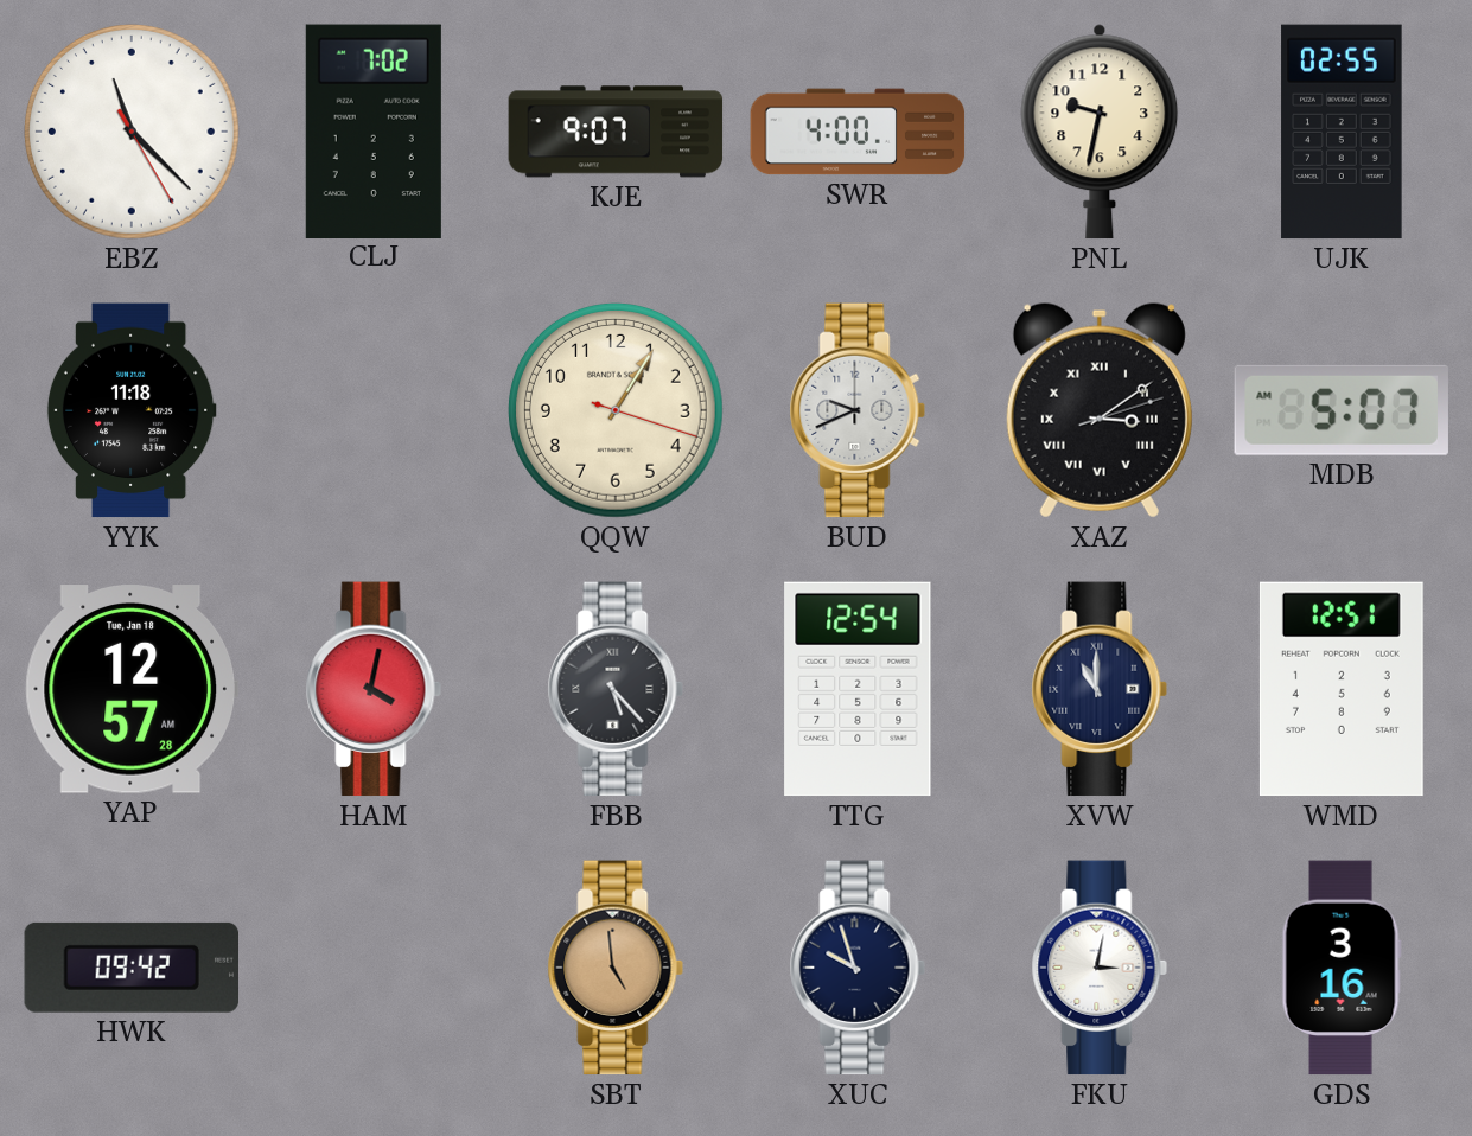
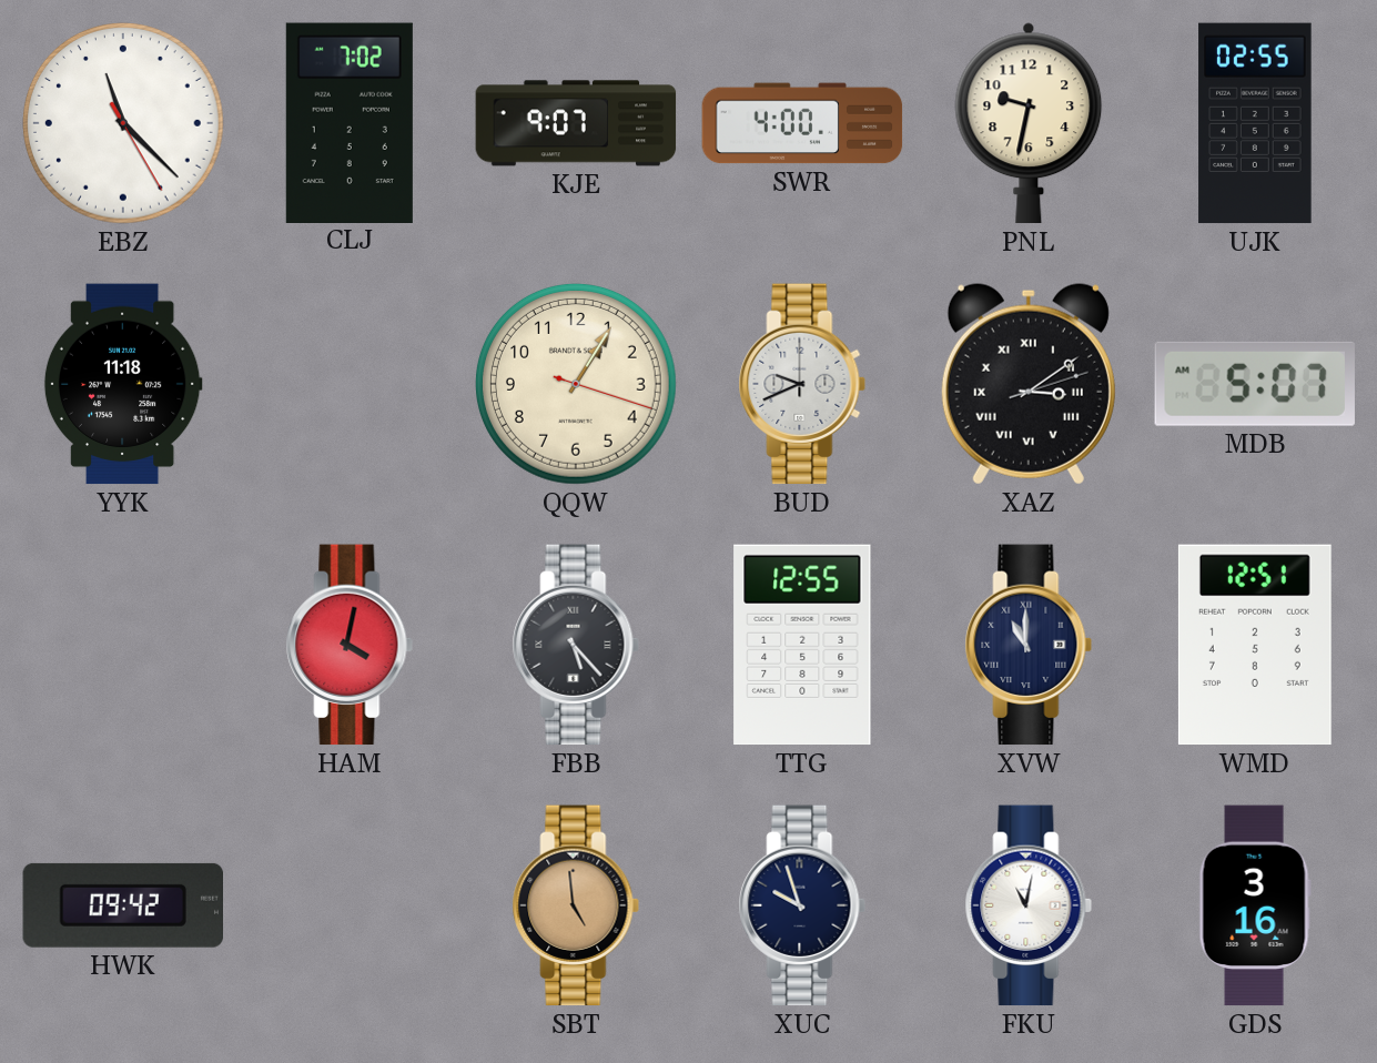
YAP: 12:57 -> none
TTG: 12:54 -> 12:55
FKU: 3:02 -> 11:02
